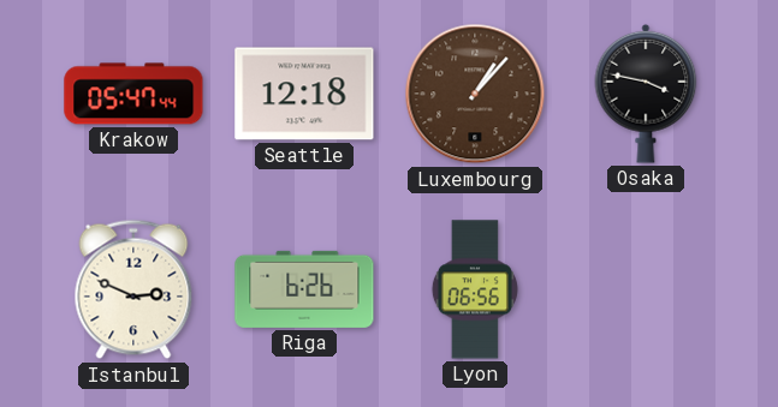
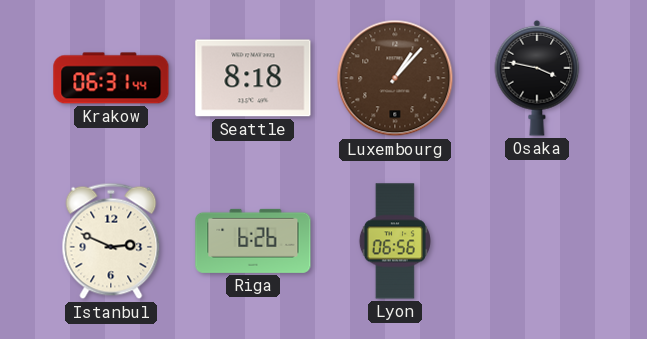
Krakow: 05:47 -> 06:31
Seattle: 12:18 -> 8:18
